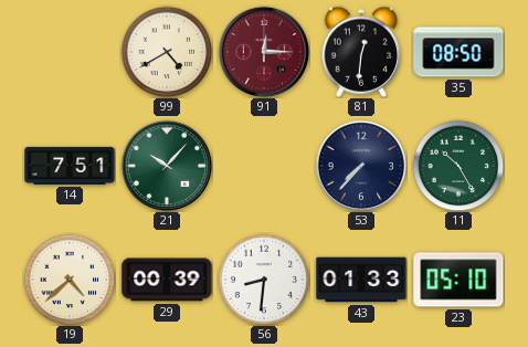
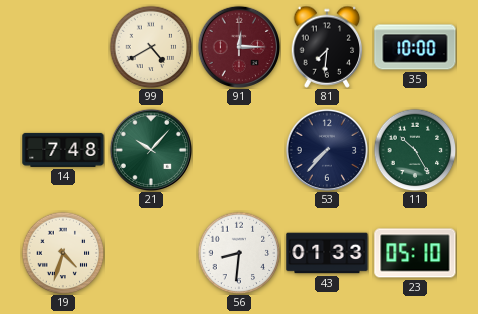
81: 12:31 -> 7:31
35: 08:50 -> 10:00
14: 7:51 -> 7:48
19: 4:38 -> 4:33
29: 00:39 -> none
